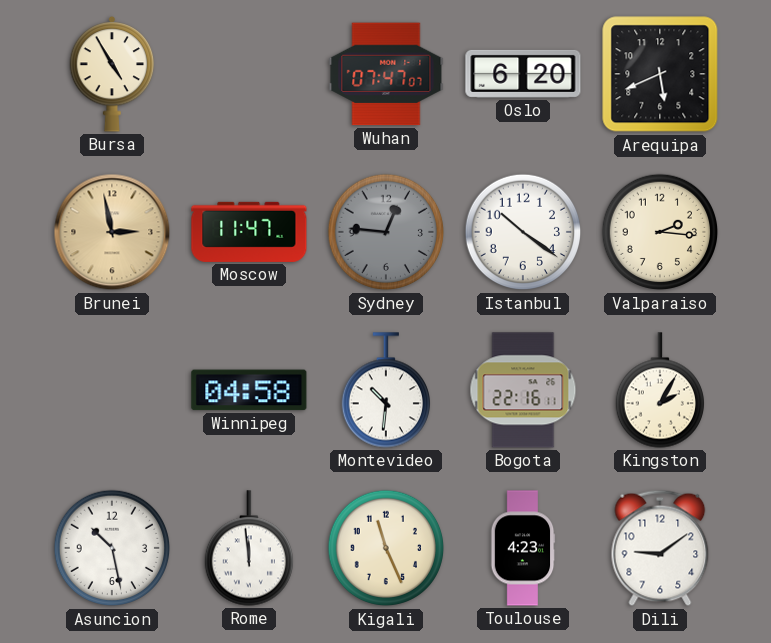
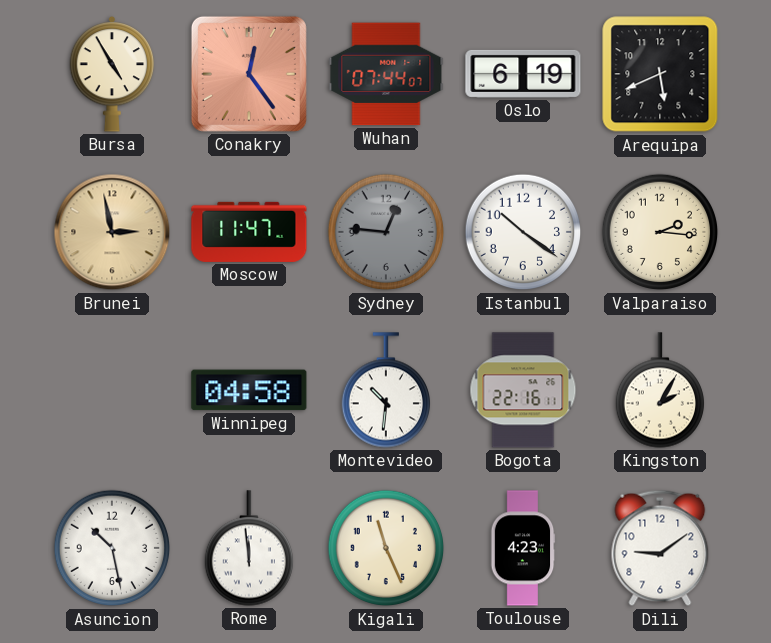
Conakry: none -> 12:24
Wuhan: 07:47 -> 07:44
Oslo: 6:20 -> 6:19
